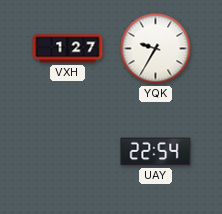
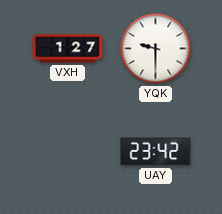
YQK: 9:35 -> 9:30
UAY: 22:54 -> 23:42
